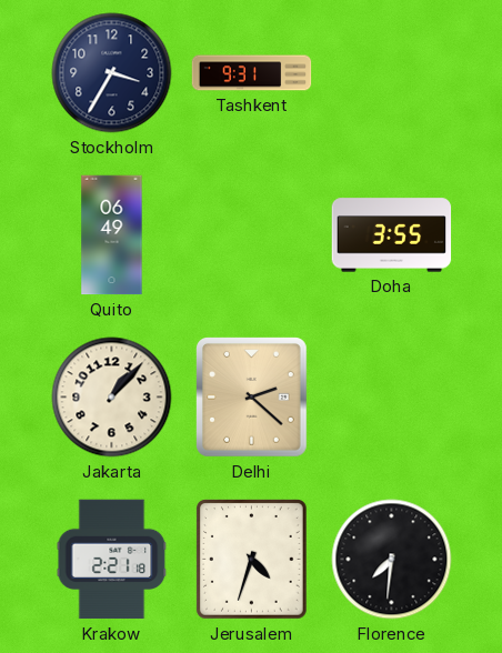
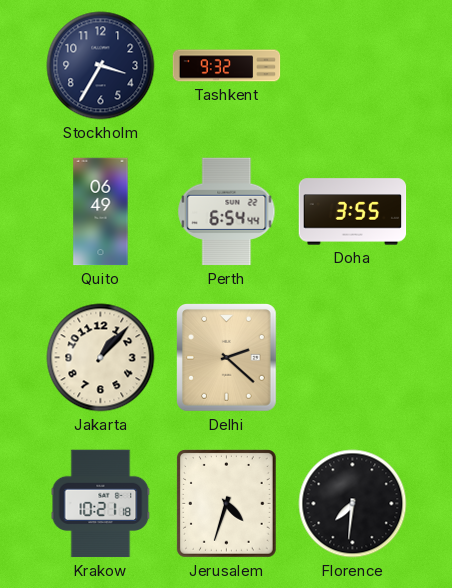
Tashkent: 9:31 -> 9:32
Perth: none -> 6:54
Krakow: 2:21 -> 10:21
